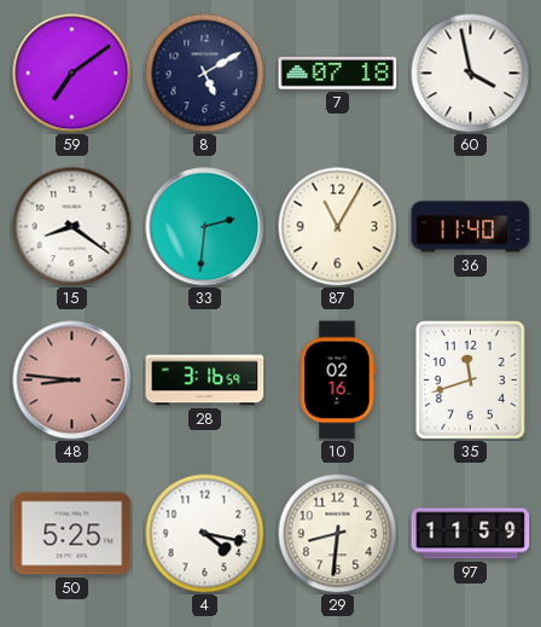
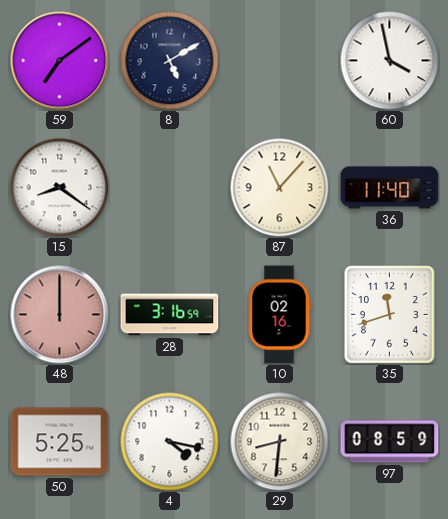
7: 07:18 -> none
33: 2:31 -> none
87: 11:05 -> 11:07
48: 8:46 -> 12:00
97: 11:59 -> 08:59
